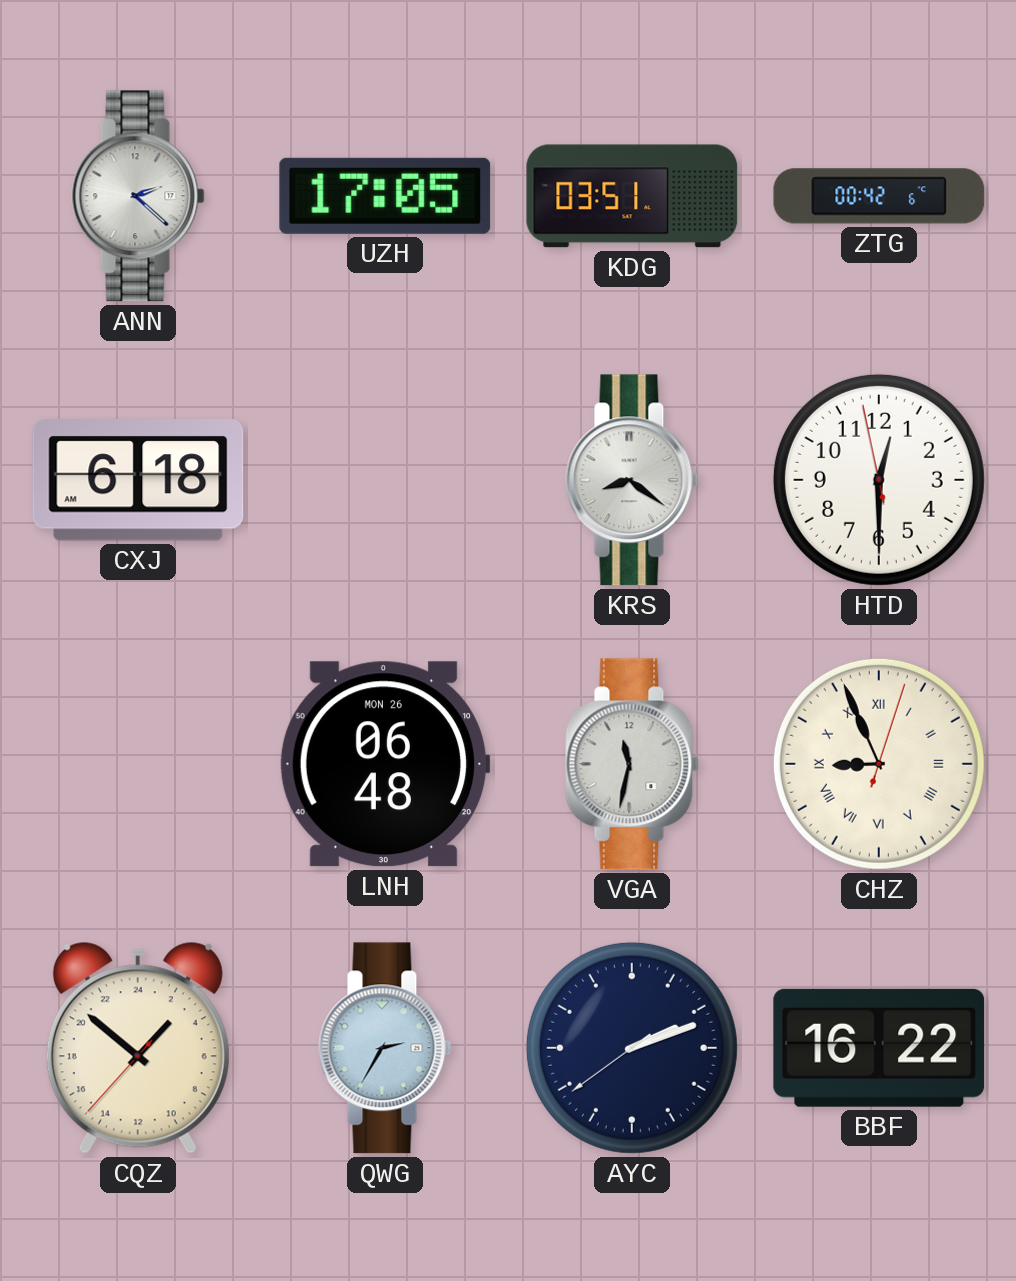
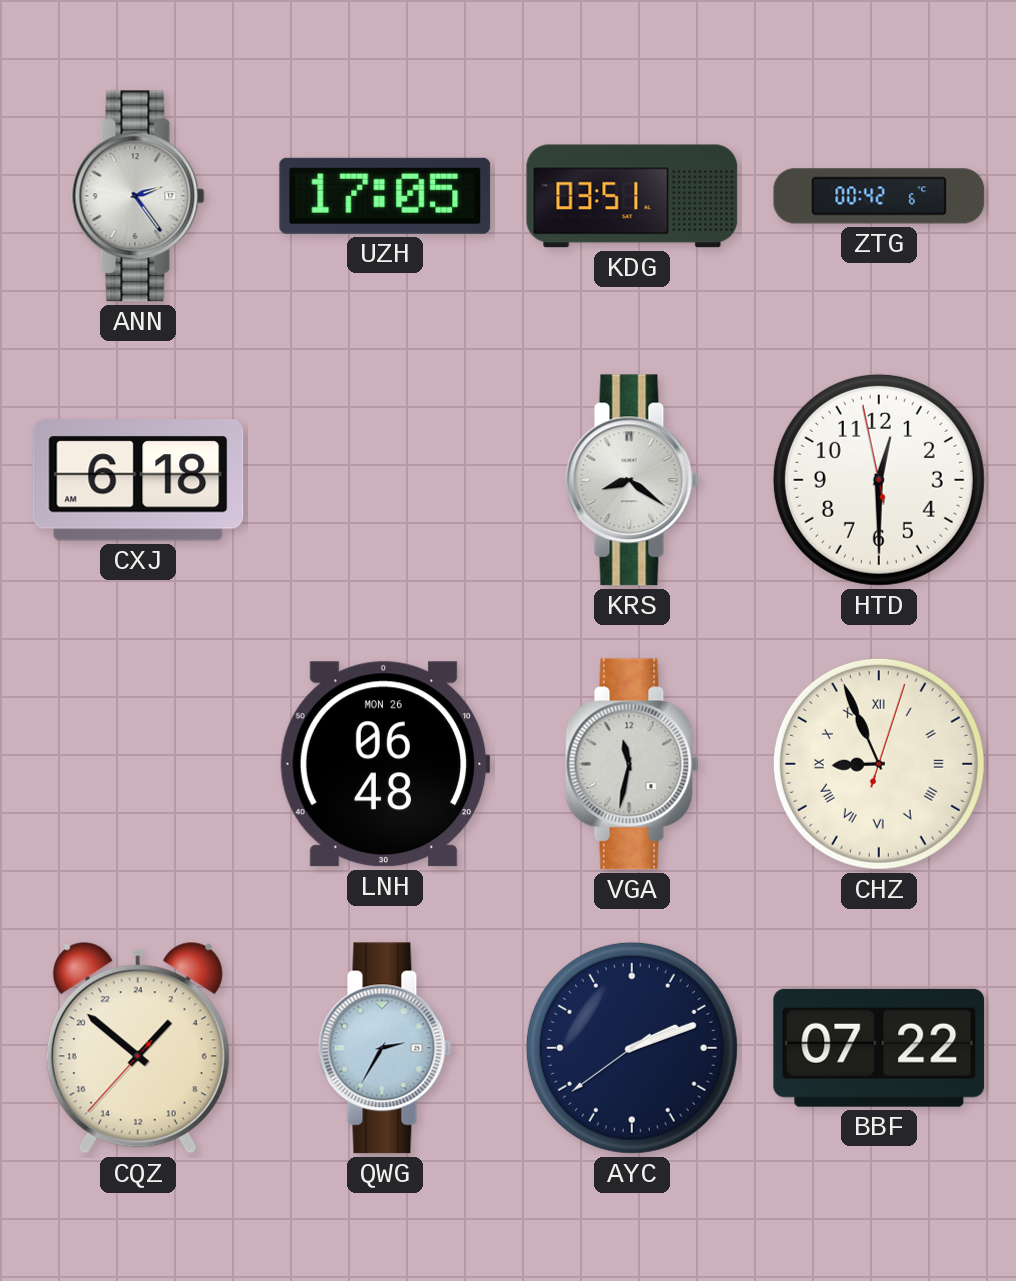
ANN: 2:22 -> 2:24
BBF: 16:22 -> 07:22
